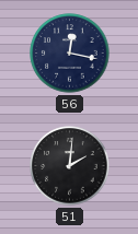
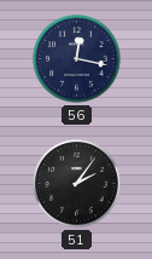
51: 2:01 -> 2:06
